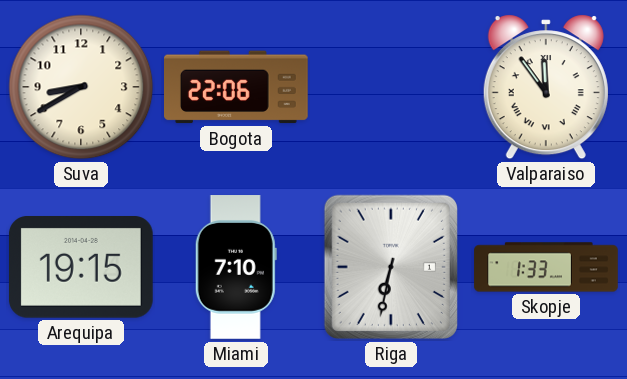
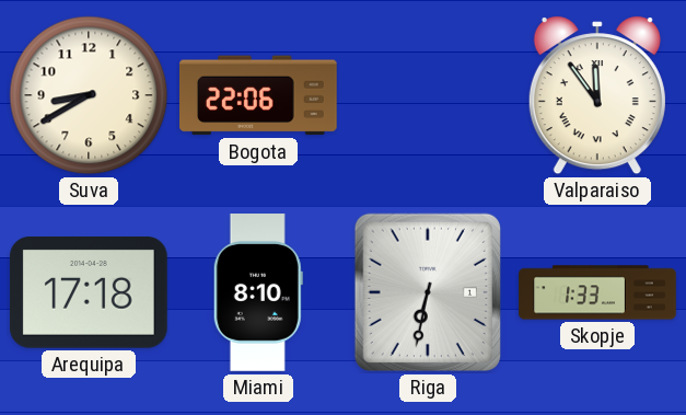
Arequipa: 19:15 -> 17:18
Miami: 7:10 -> 8:10
